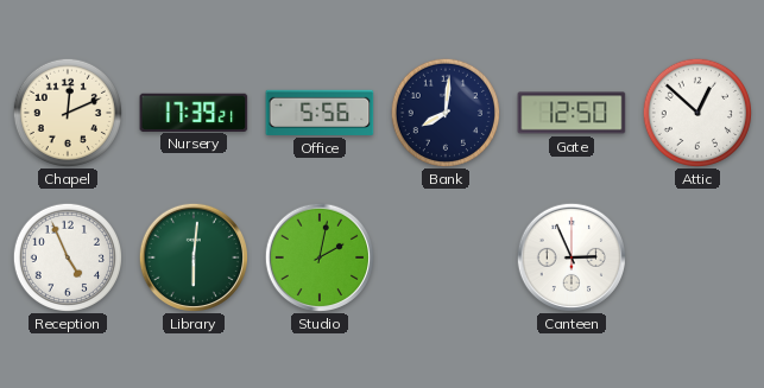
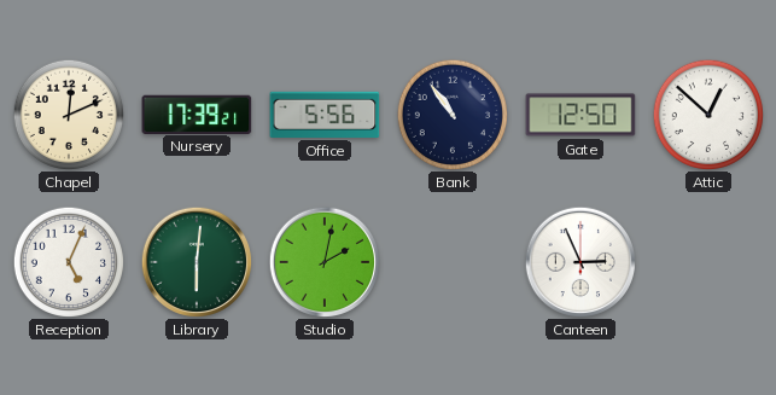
Bank: 8:01 -> 10:54
Reception: 4:56 -> 5:04
